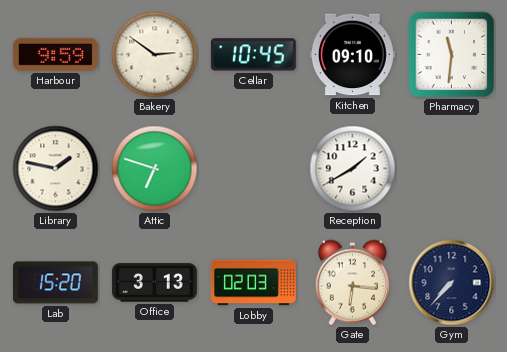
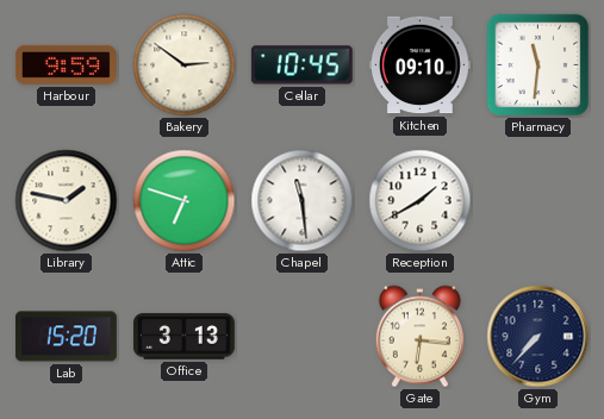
Chapel: none -> 11:29
Lobby: 02:03 -> none
